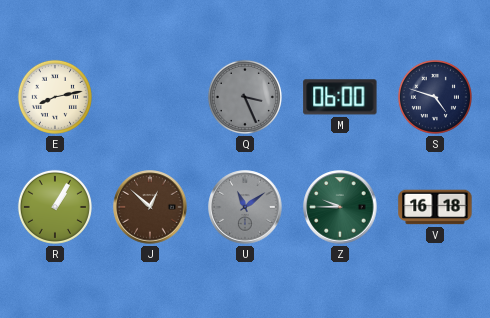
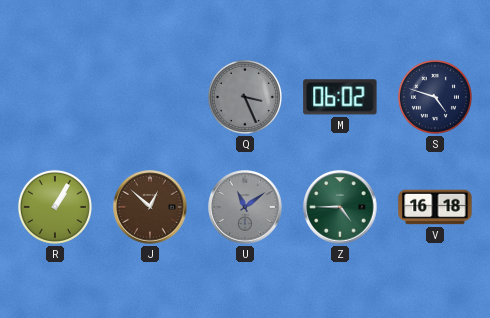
E: 8:13 -> none
M: 06:00 -> 06:02
Z: 9:45 -> 4:45
